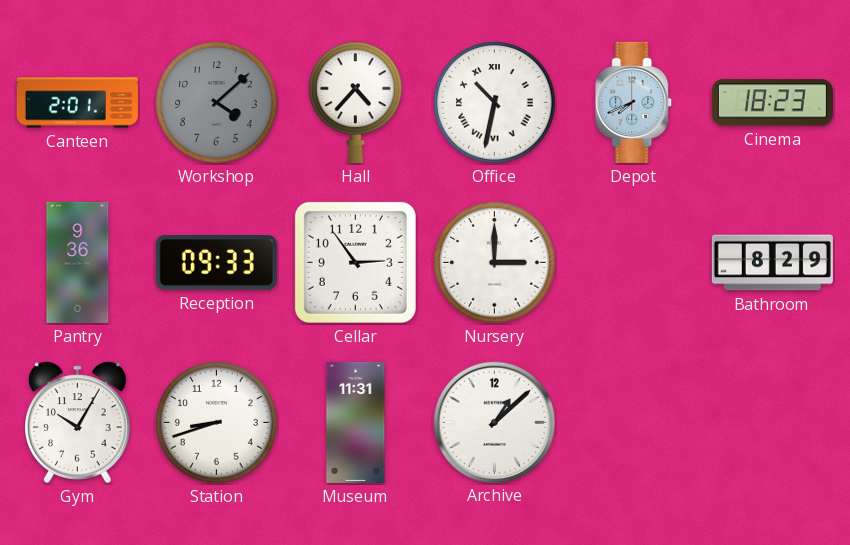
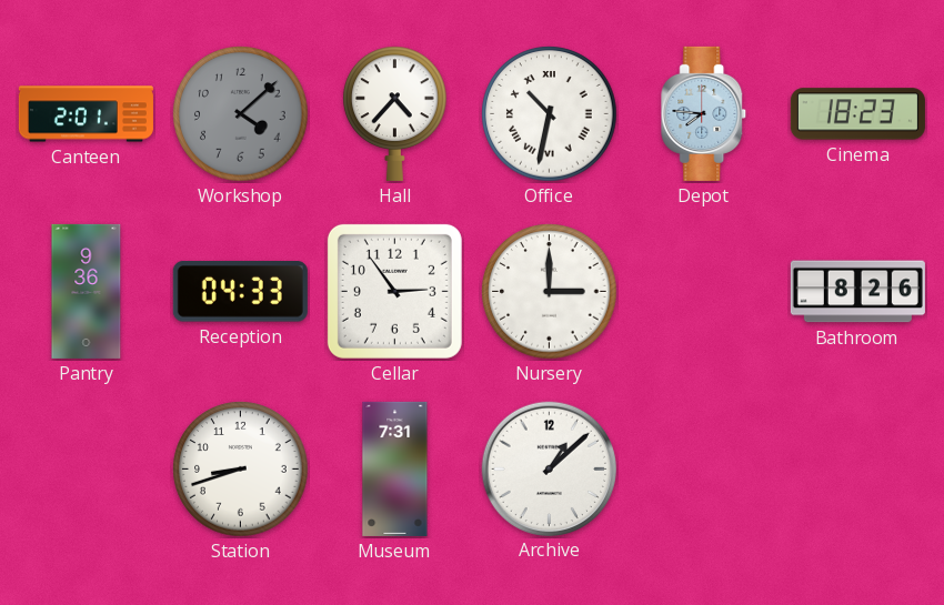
Depot: 7:41 -> 7:46
Reception: 09:33 -> 04:33
Bathroom: 8:29 -> 8:26
Gym: 10:05 -> none
Museum: 11:31 -> 7:31
